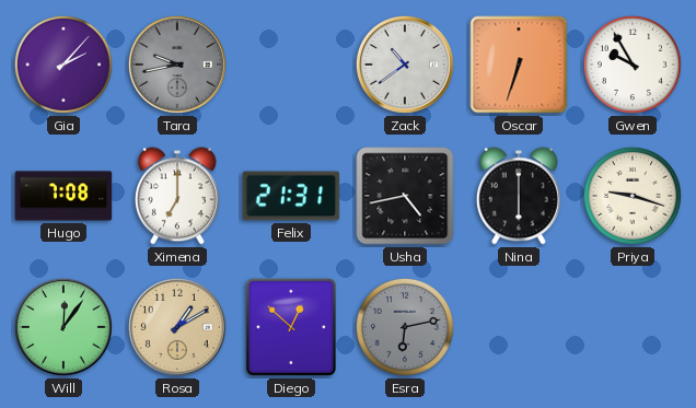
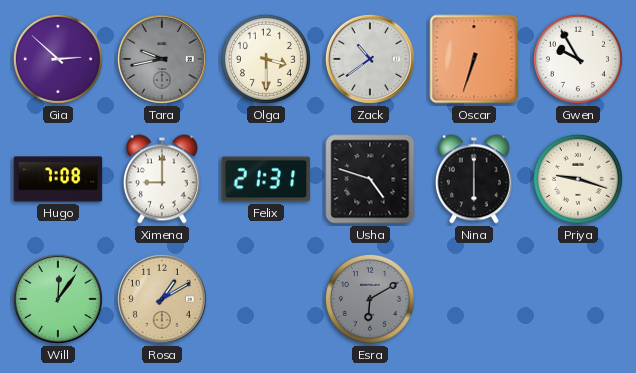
Gia: 2:07 -> 2:52
Olga: none -> 3:30
Ximena: 7:00 -> 9:00
Usha: 4:43 -> 4:48
Diego: 12:52 -> none
Esra: 6:13 -> 6:10
